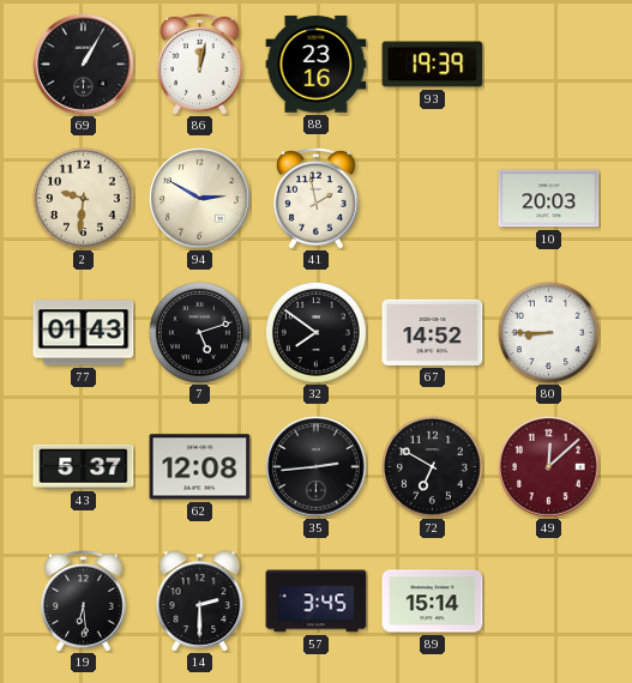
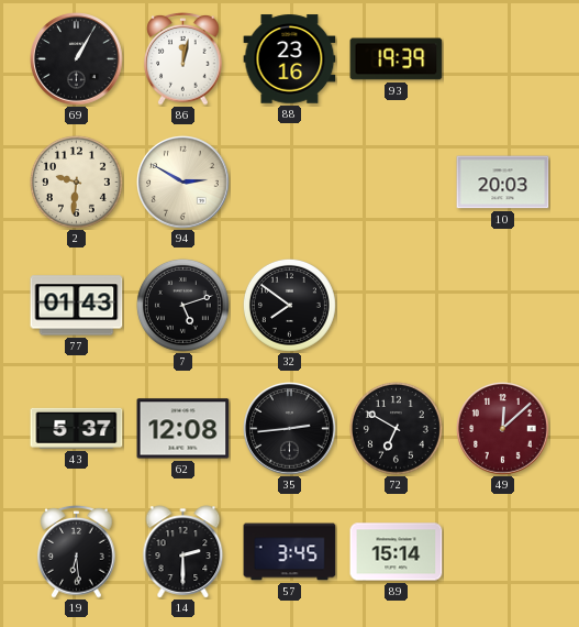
41: 1:58 -> none
67: 14:52 -> none
80: 8:45 -> none
